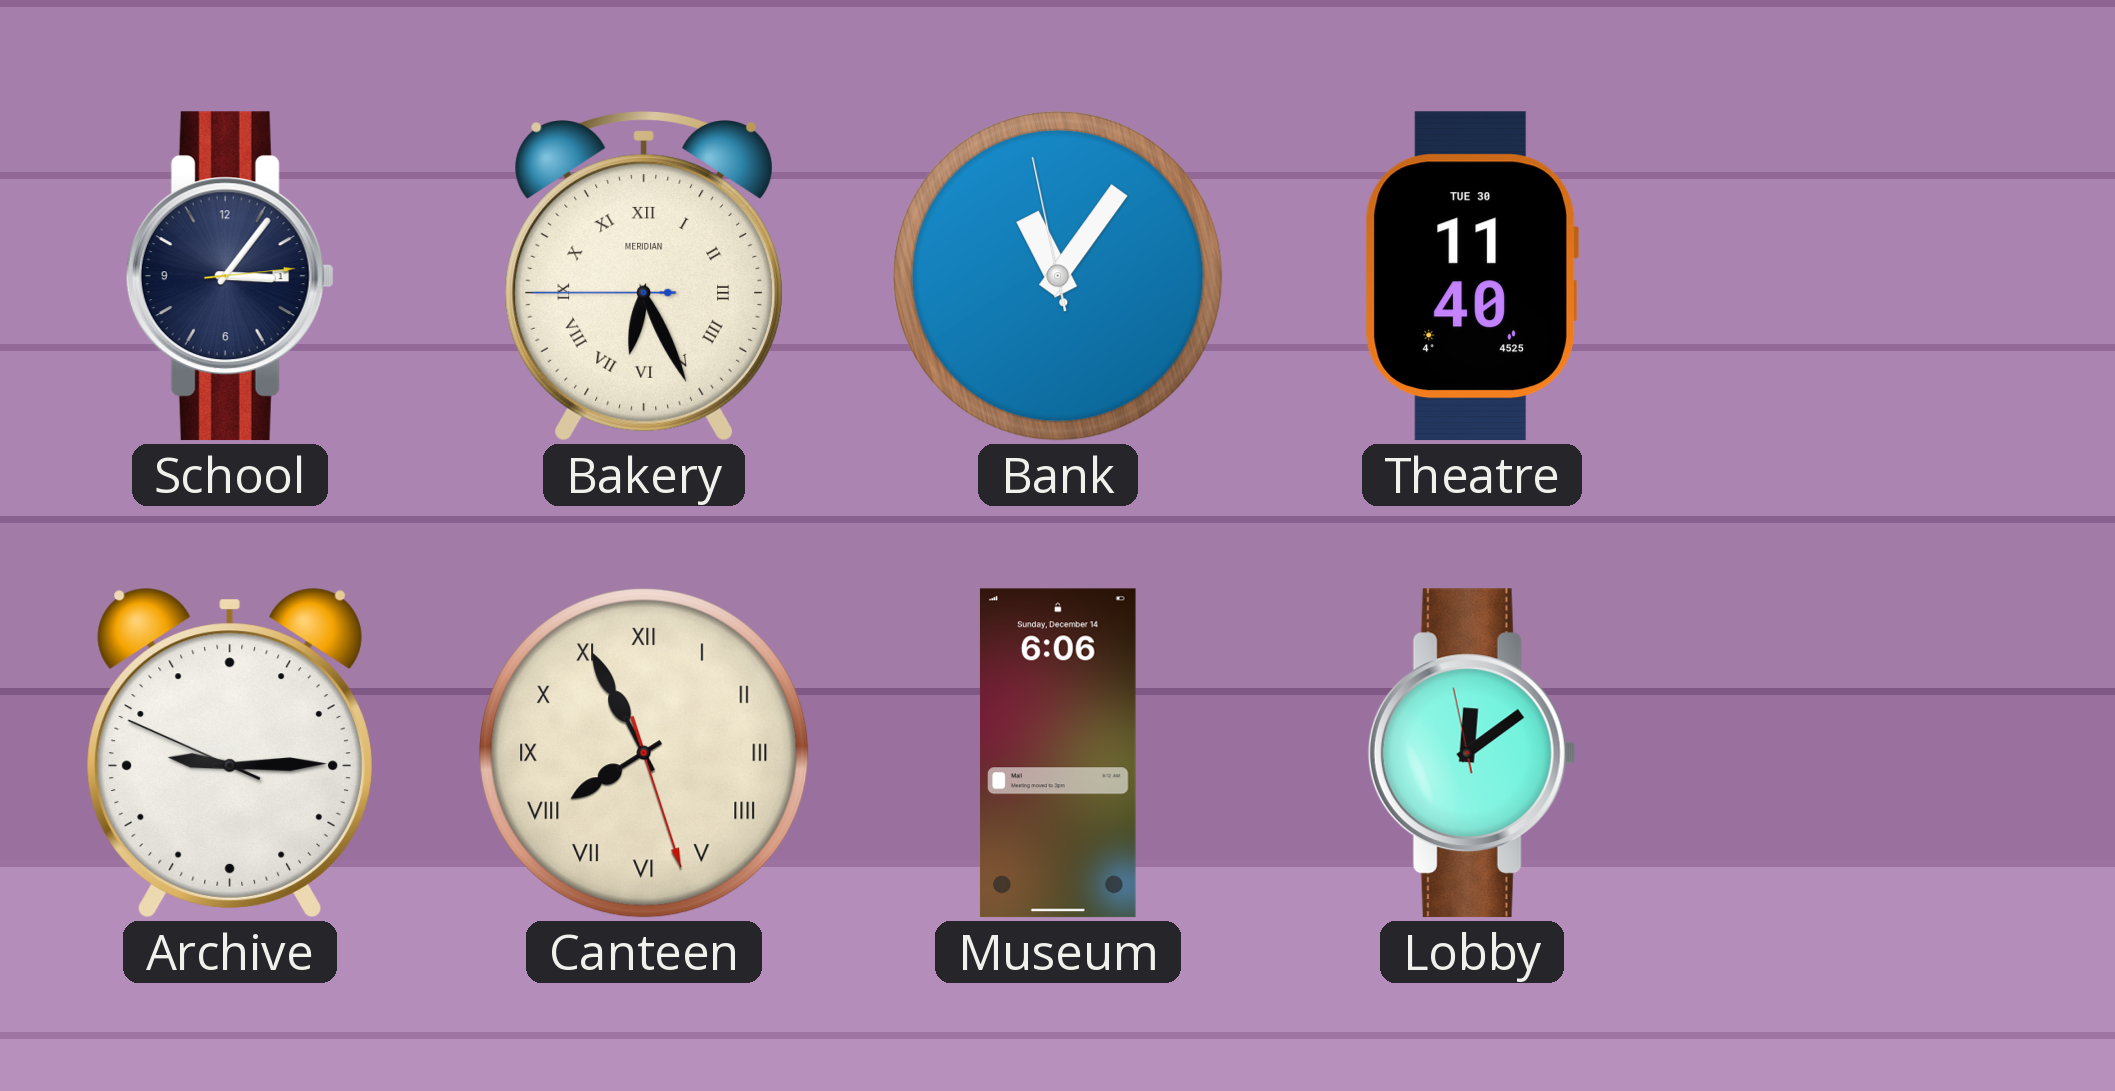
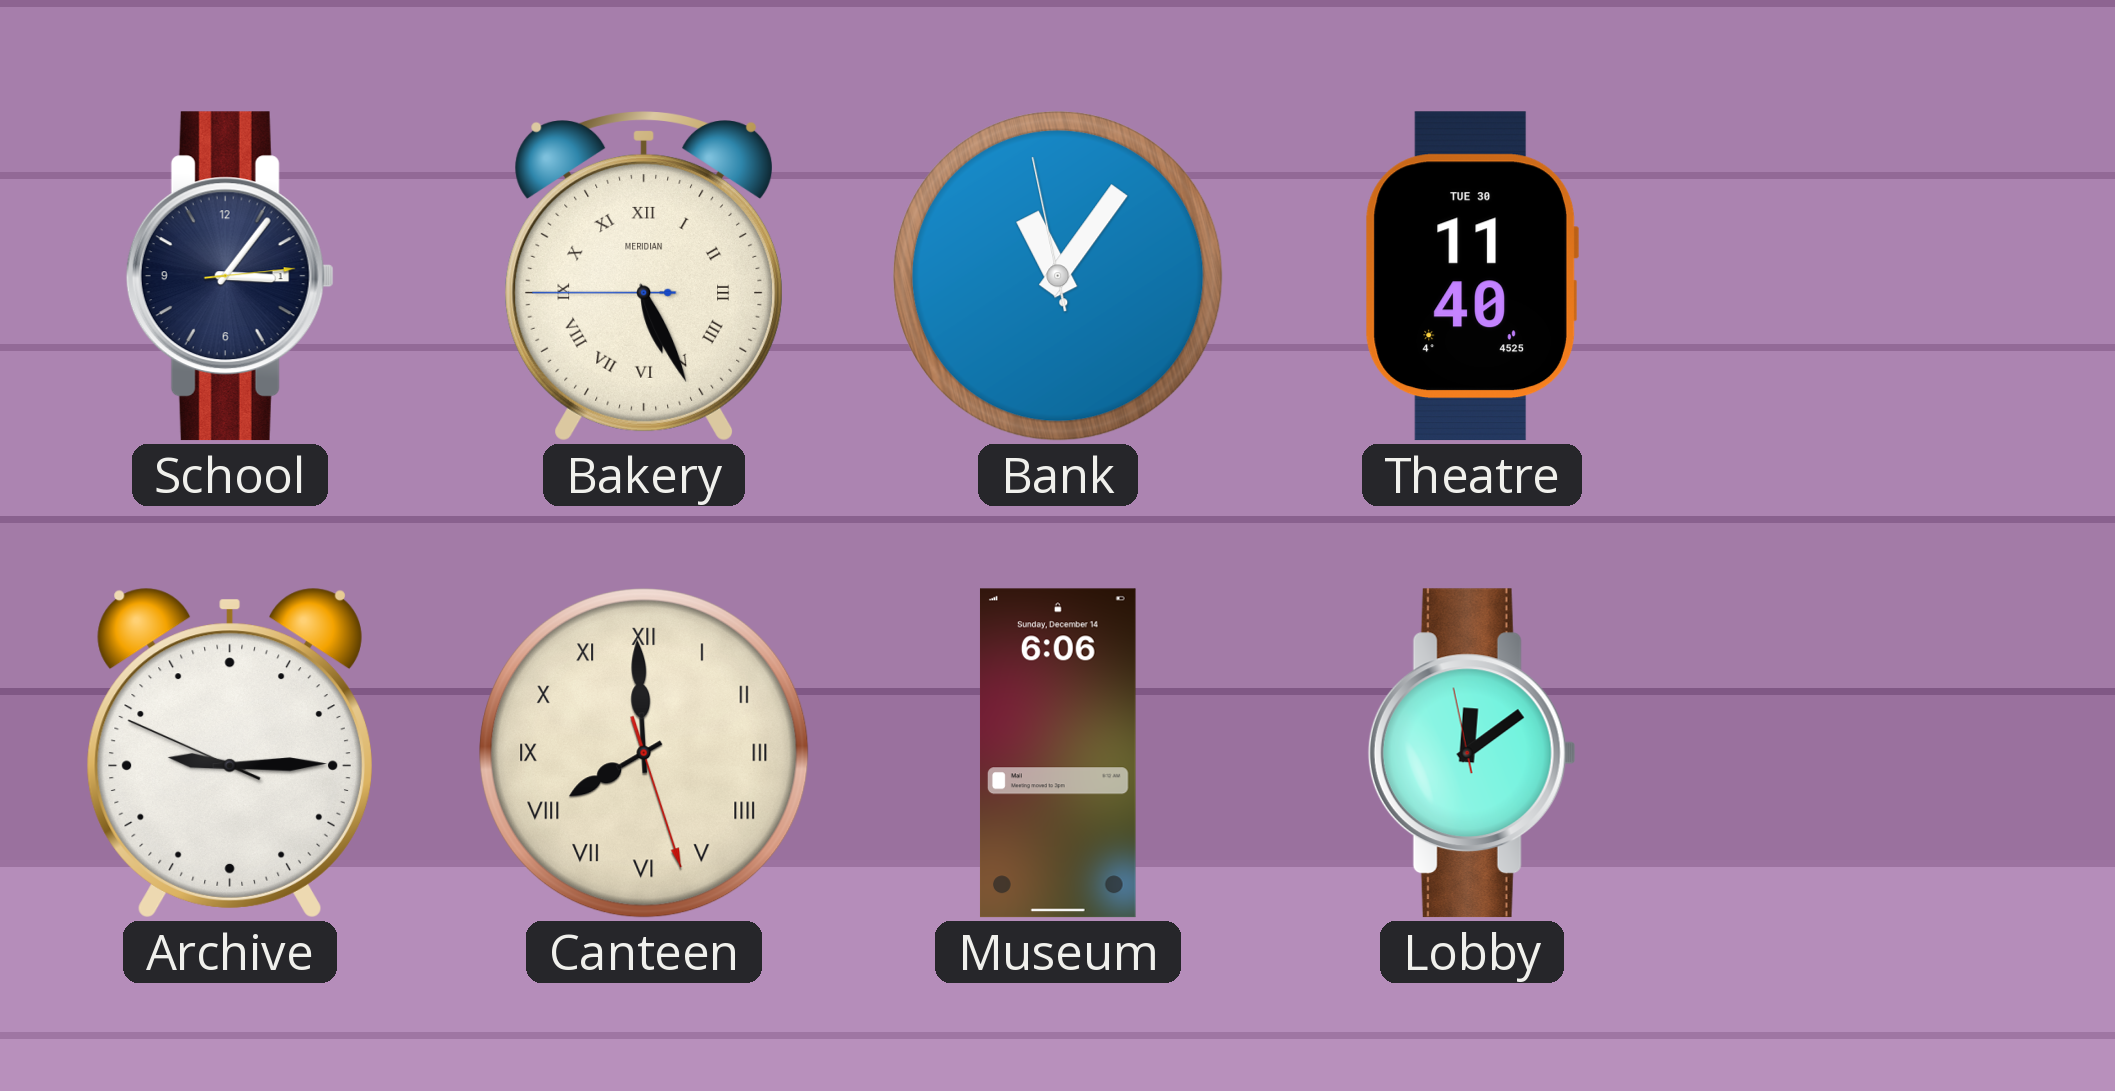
Bakery: 6:25 -> 5:25
Canteen: 7:55 -> 7:59
